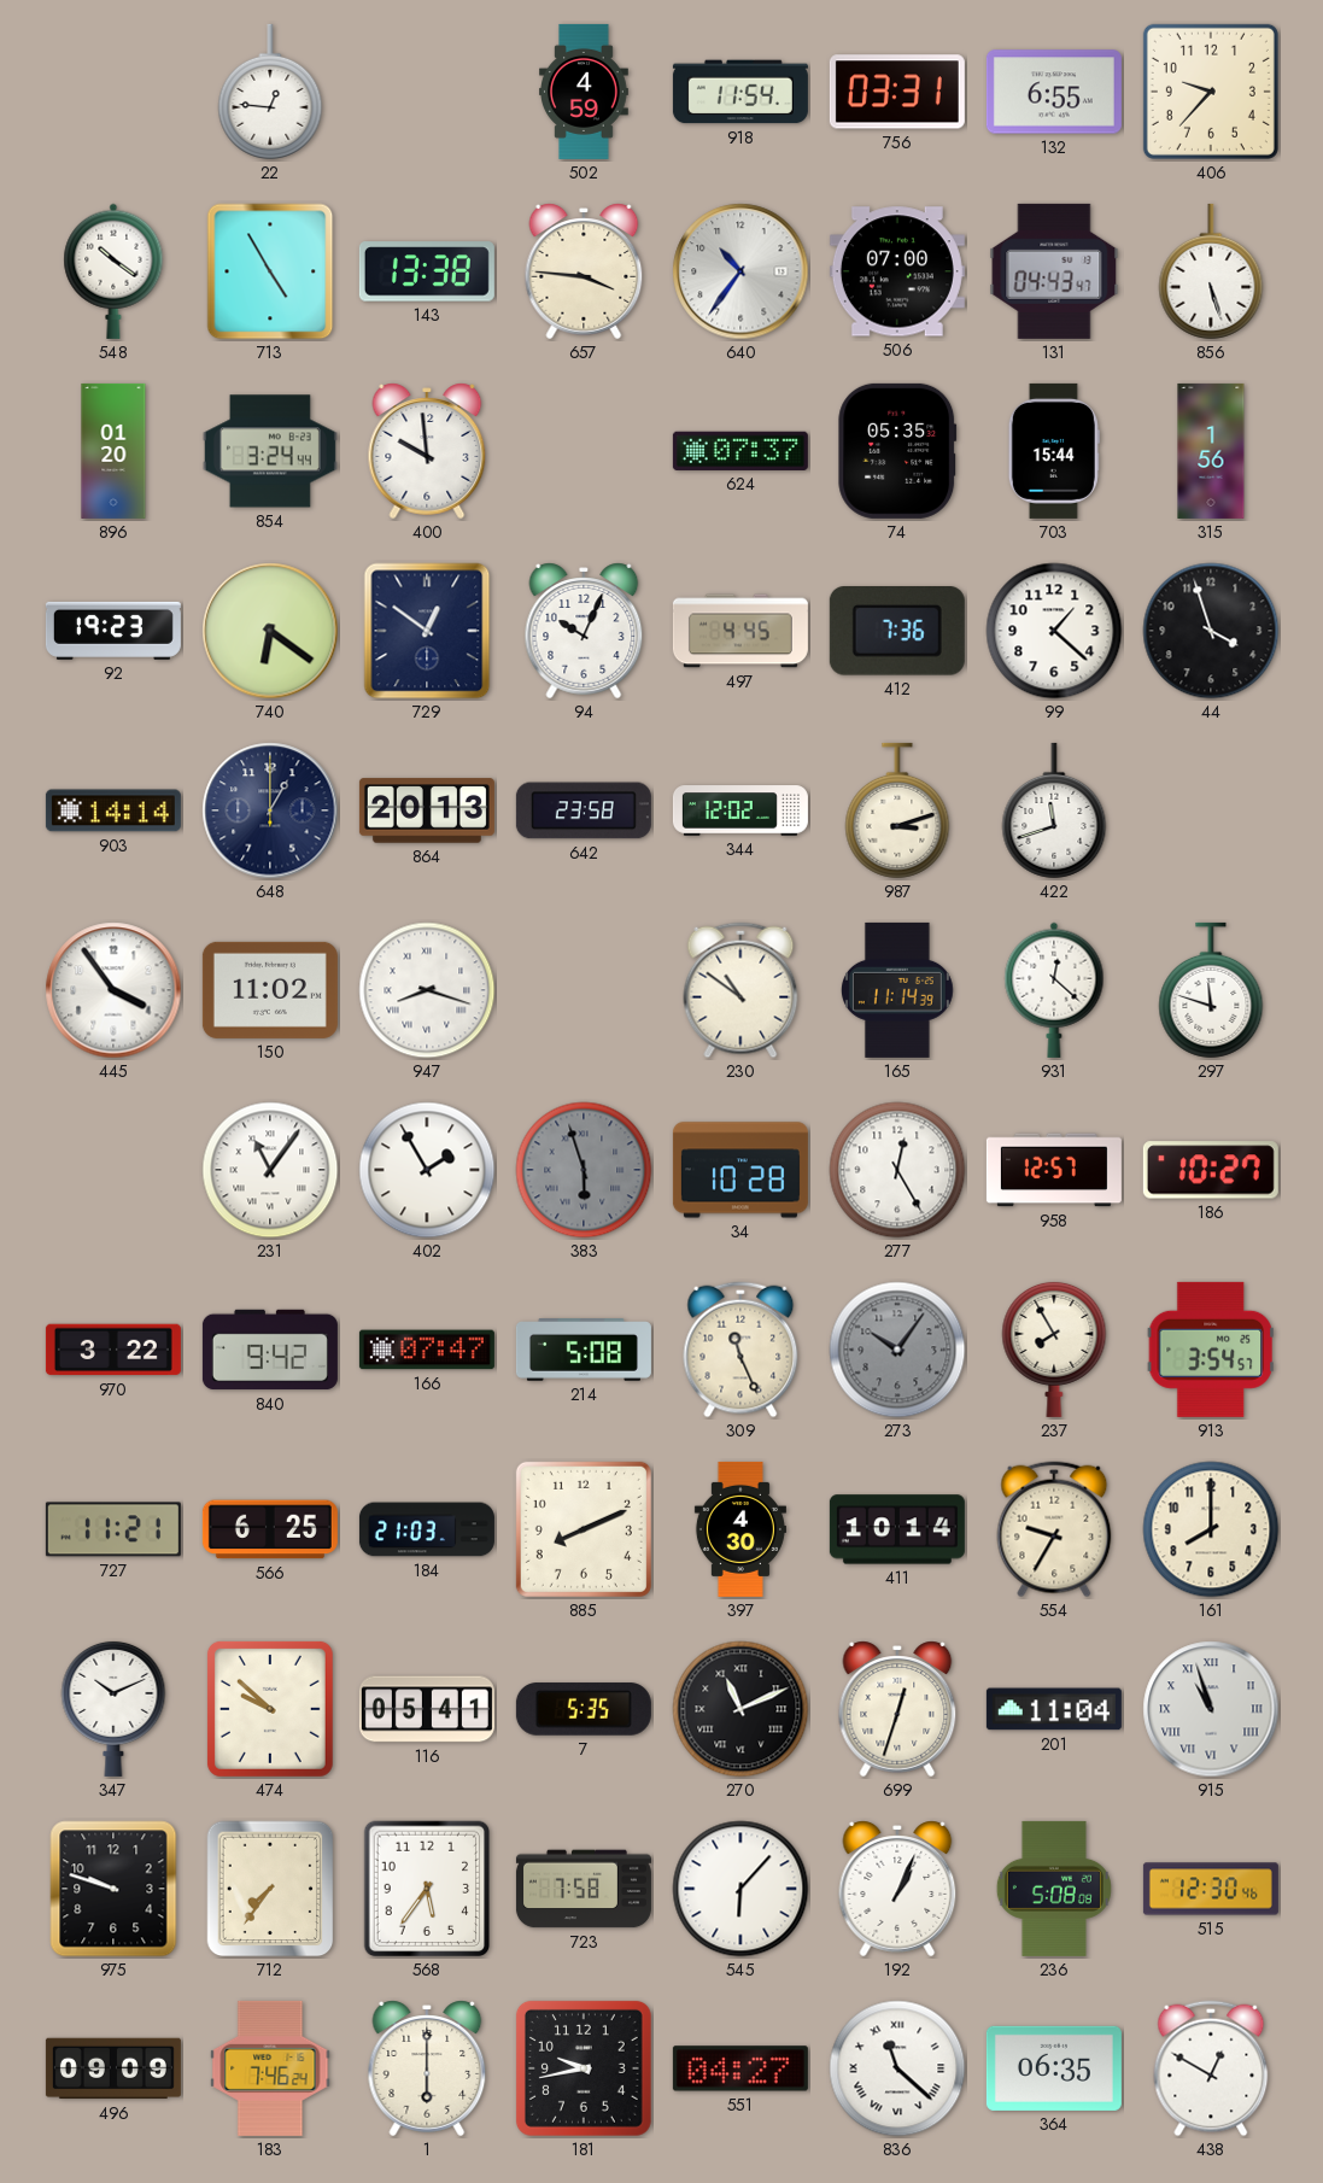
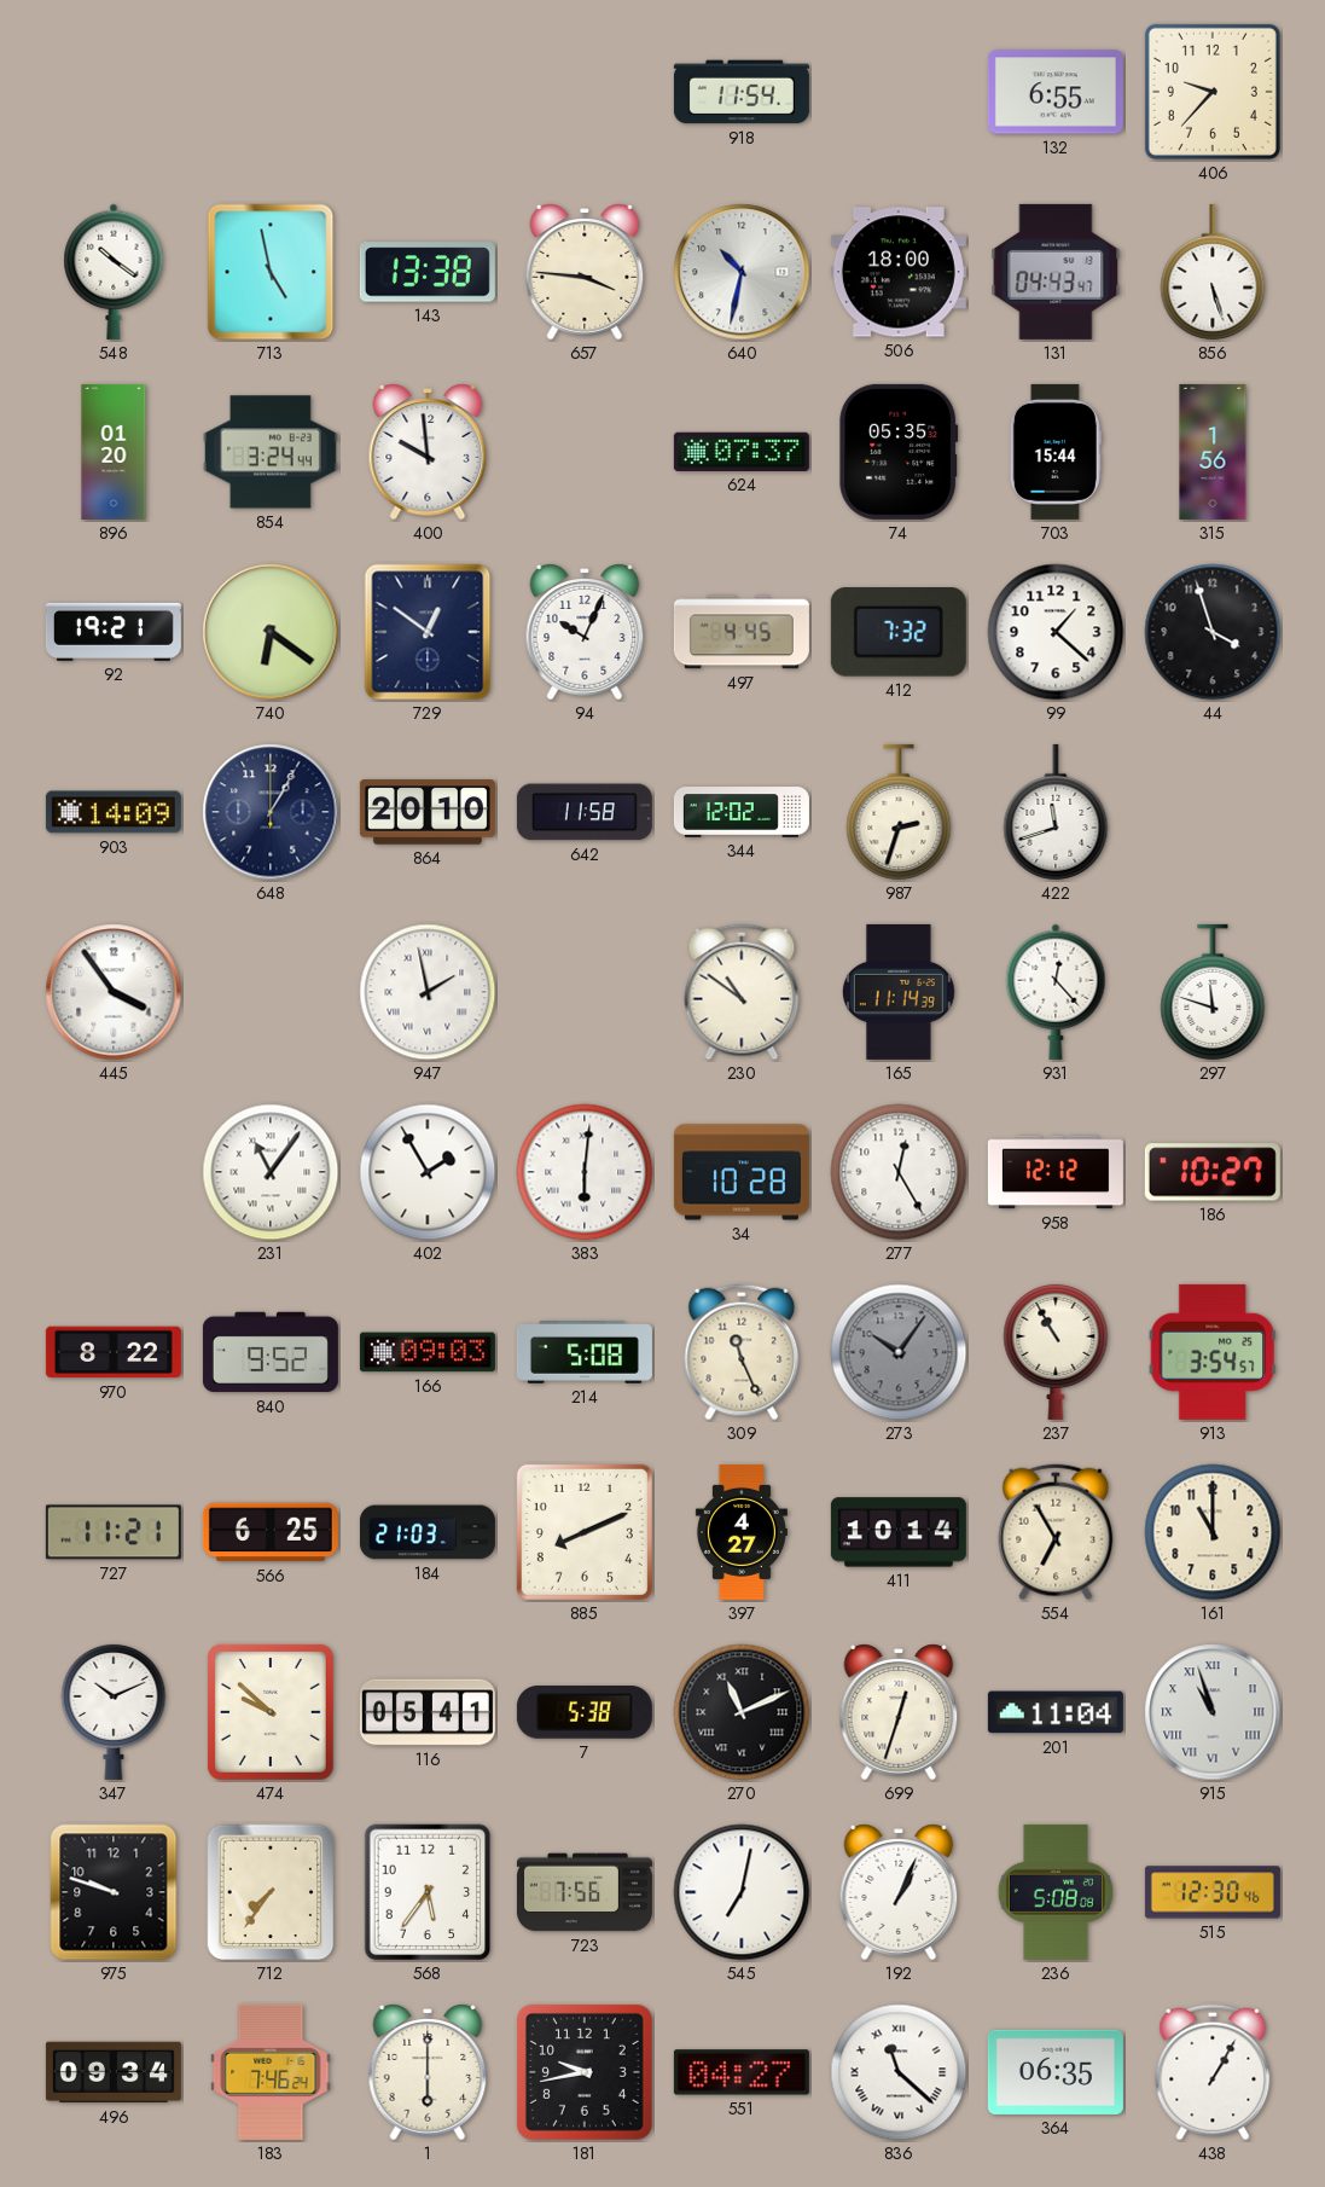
22: 12:46 -> none
502: 4:59 -> none
756: 03:31 -> none
713: 4:55 -> 4:58
640: 10:36 -> 10:32
506: 07:00 -> 18:00
92: 19:23 -> 19:21
412: 7:36 -> 7:32
903: 14:14 -> 14:09
648: 1:00 -> 1:05
864: 20:13 -> 20:10
642: 23:58 -> 11:58
987: 3:12 -> 2:33
150: 11:02 -> none
947: 8:18 -> 1:58
931: 12:22 -> 12:23
383: 5:57 -> 6:01
383 dial: grey -> white
958: 12:57 -> 12:12
970: 3:22 -> 8:22
840: 9:42 -> 9:52
166: 07:47 -> 09:03
237: 7:55 -> 10:55
397: 4:30 -> 4:27
554: 9:35 -> 6:55
161: 8:00 -> 11:00
7: 5:35 -> 5:38
723: 7:58 -> 7:56
545: 6:07 -> 7:02
496: 09:09 -> 09:34
438: 12:50 -> 1:05
